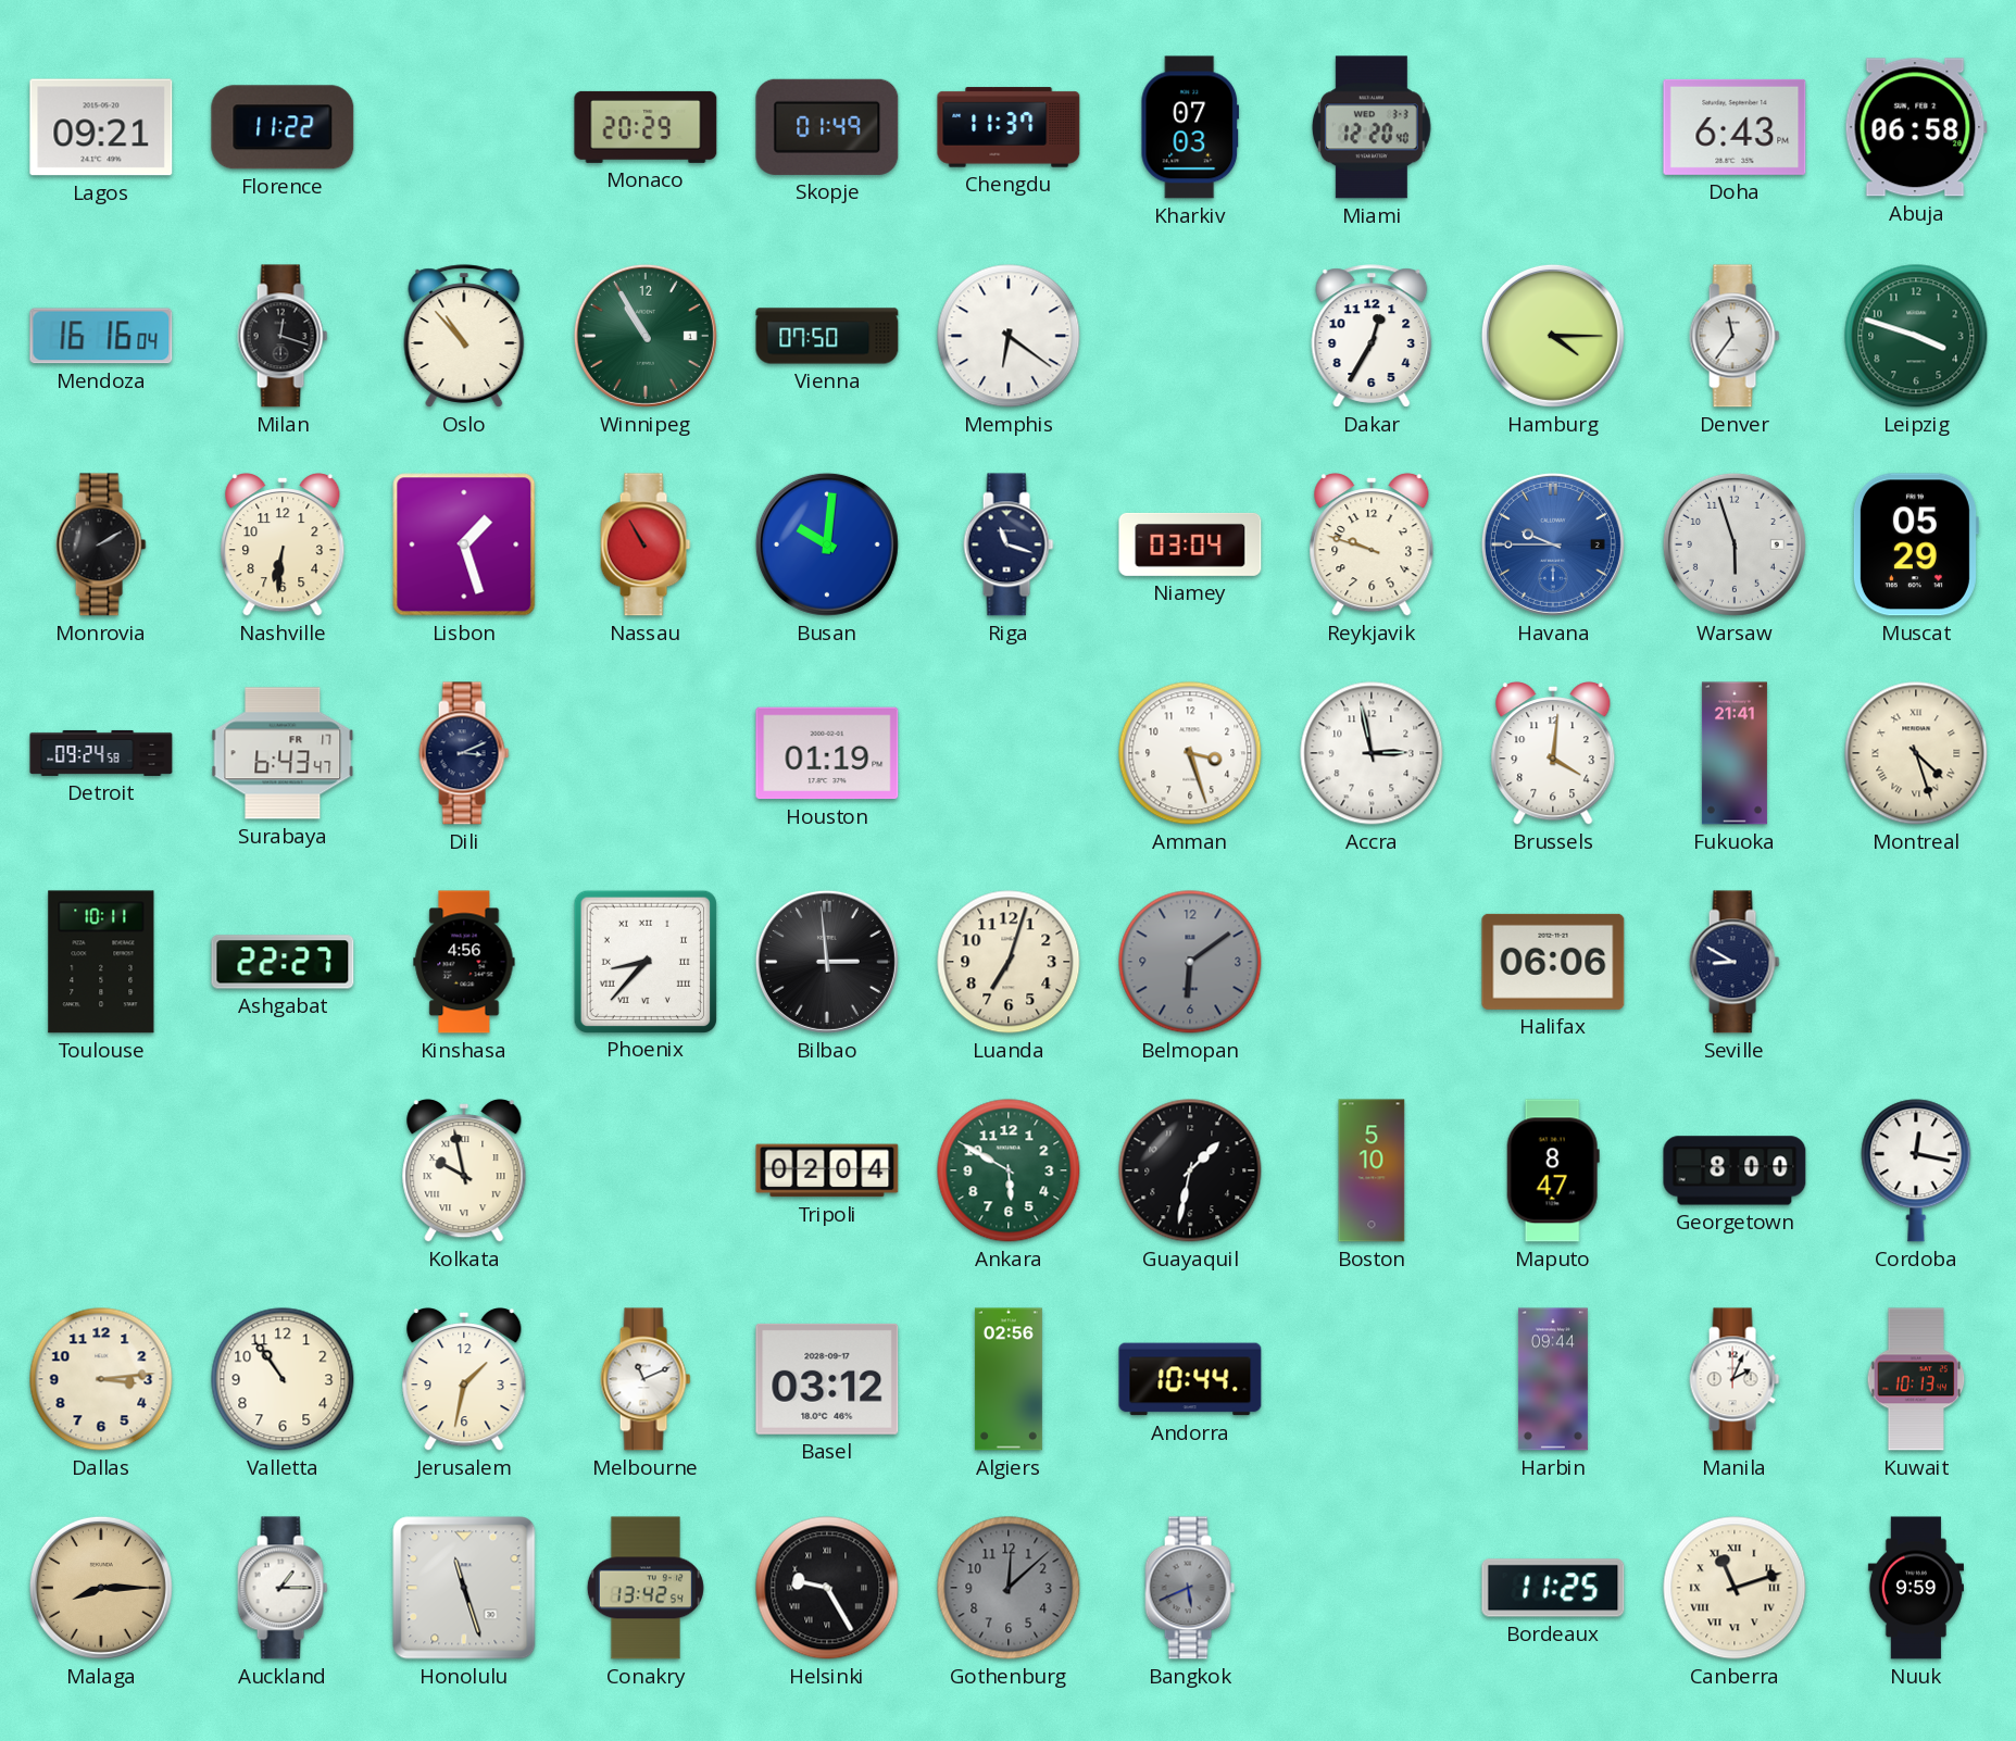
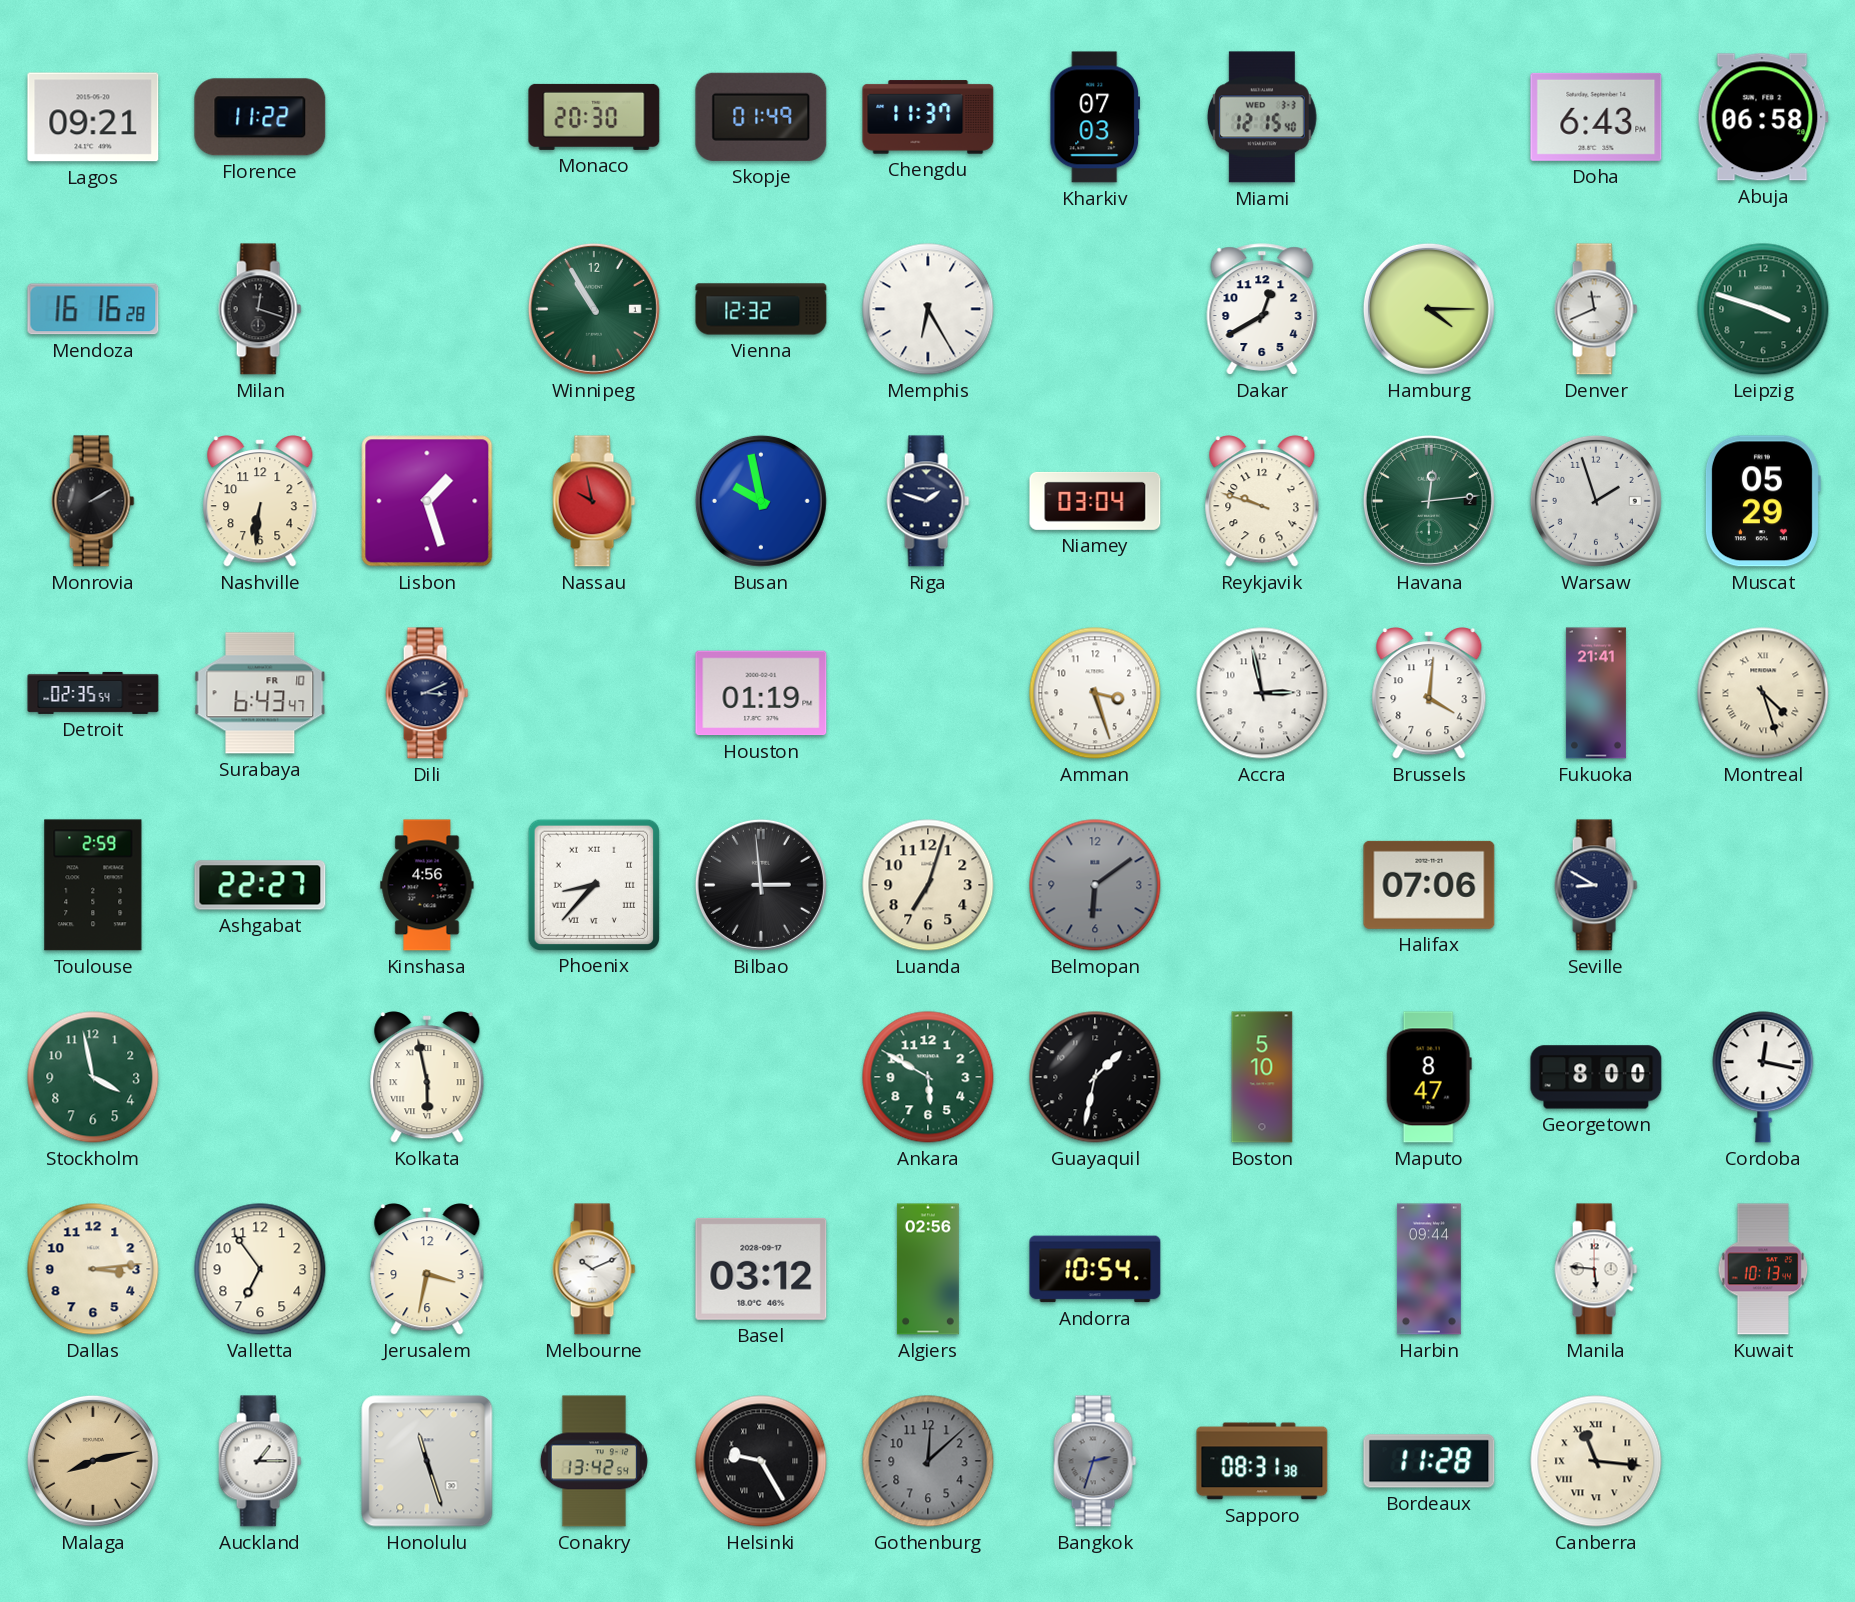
Monaco: 20:29 -> 20:30
Miami: 12:20 -> 12:15
Mendoza: 16:16:04 -> 16:16:28
Oslo: 10:53 -> none
Vienna: 07:50 -> 12:32
Memphis: 6:21 -> 6:25
Dakar: 12:35 -> 12:40
Denver: 11:36 -> 11:41
Nassau: 10:55 -> 9:58
Busan: 10:01 -> 9:58
Riga: 11:18 -> 1:48
Havana: 9:45 -> 12:14
Havana dial: blue -> green
Warsaw: 5:57 -> 1:57
Detroit: 09:24 -> 02:35
Surabaya date: FR 17 -> FR 10
Toulouse: 10:11 -> 2:59
Halifax: 06:06 -> 07:06
Stockholm: none -> 3:58
Kolkata: 9:58 -> 5:58
Tripoli: 02:04 -> none
Valletta: 10:54 -> 6:54
Jerusalem: 1:32 -> 3:32
Melbourne: 11:11 -> 10:11
Andorra: 10:44 -> 10:54
Manila: 2:04 -> 5:46
Malaga: 8:15 -> 8:13
Bangkok: 5:41 -> 2:33
Sapporo: none -> 08:31
Bordeaux: 11:25 -> 11:28
Canberra: 11:12 -> 11:16
Nuuk: 9:59 -> none
